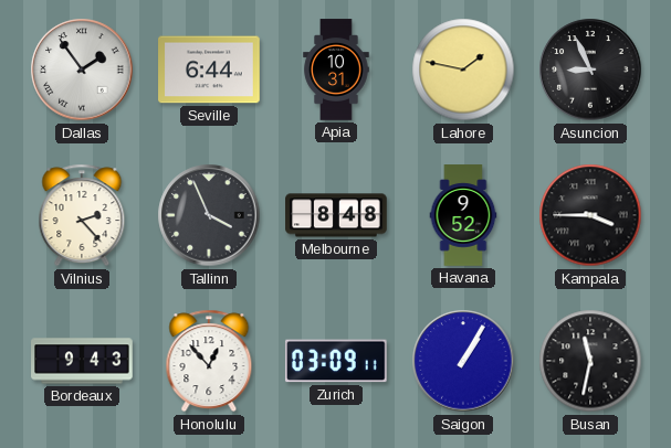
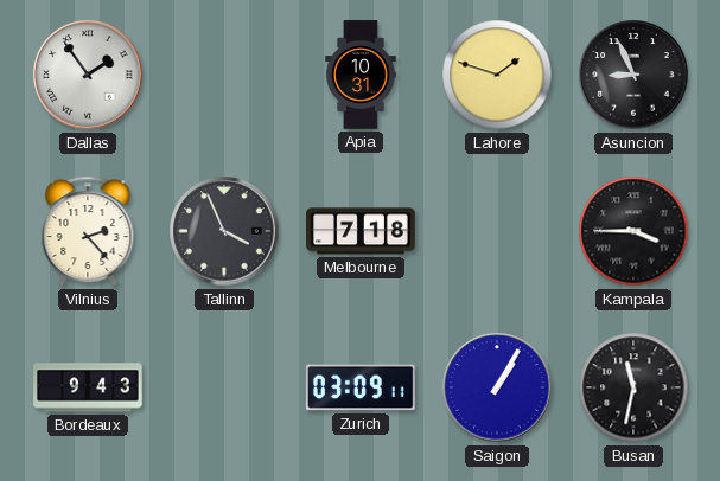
Seville: 6:44 -> none
Lahore: 1:47 -> 1:48
Melbourne: 8:48 -> 7:18
Havana: 9:52 -> none
Honolulu: 12:53 -> none
